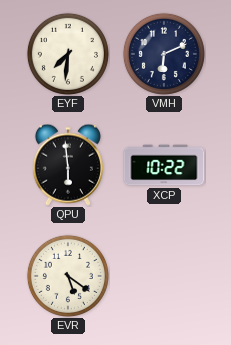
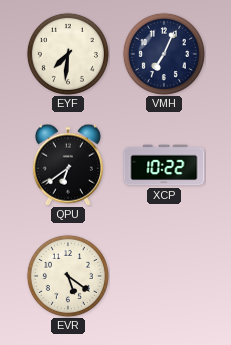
VMH: 6:11 -> 7:04
QPU: 5:59 -> 6:39
